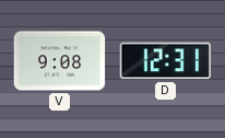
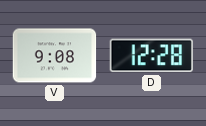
D: 12:31 -> 12:28
